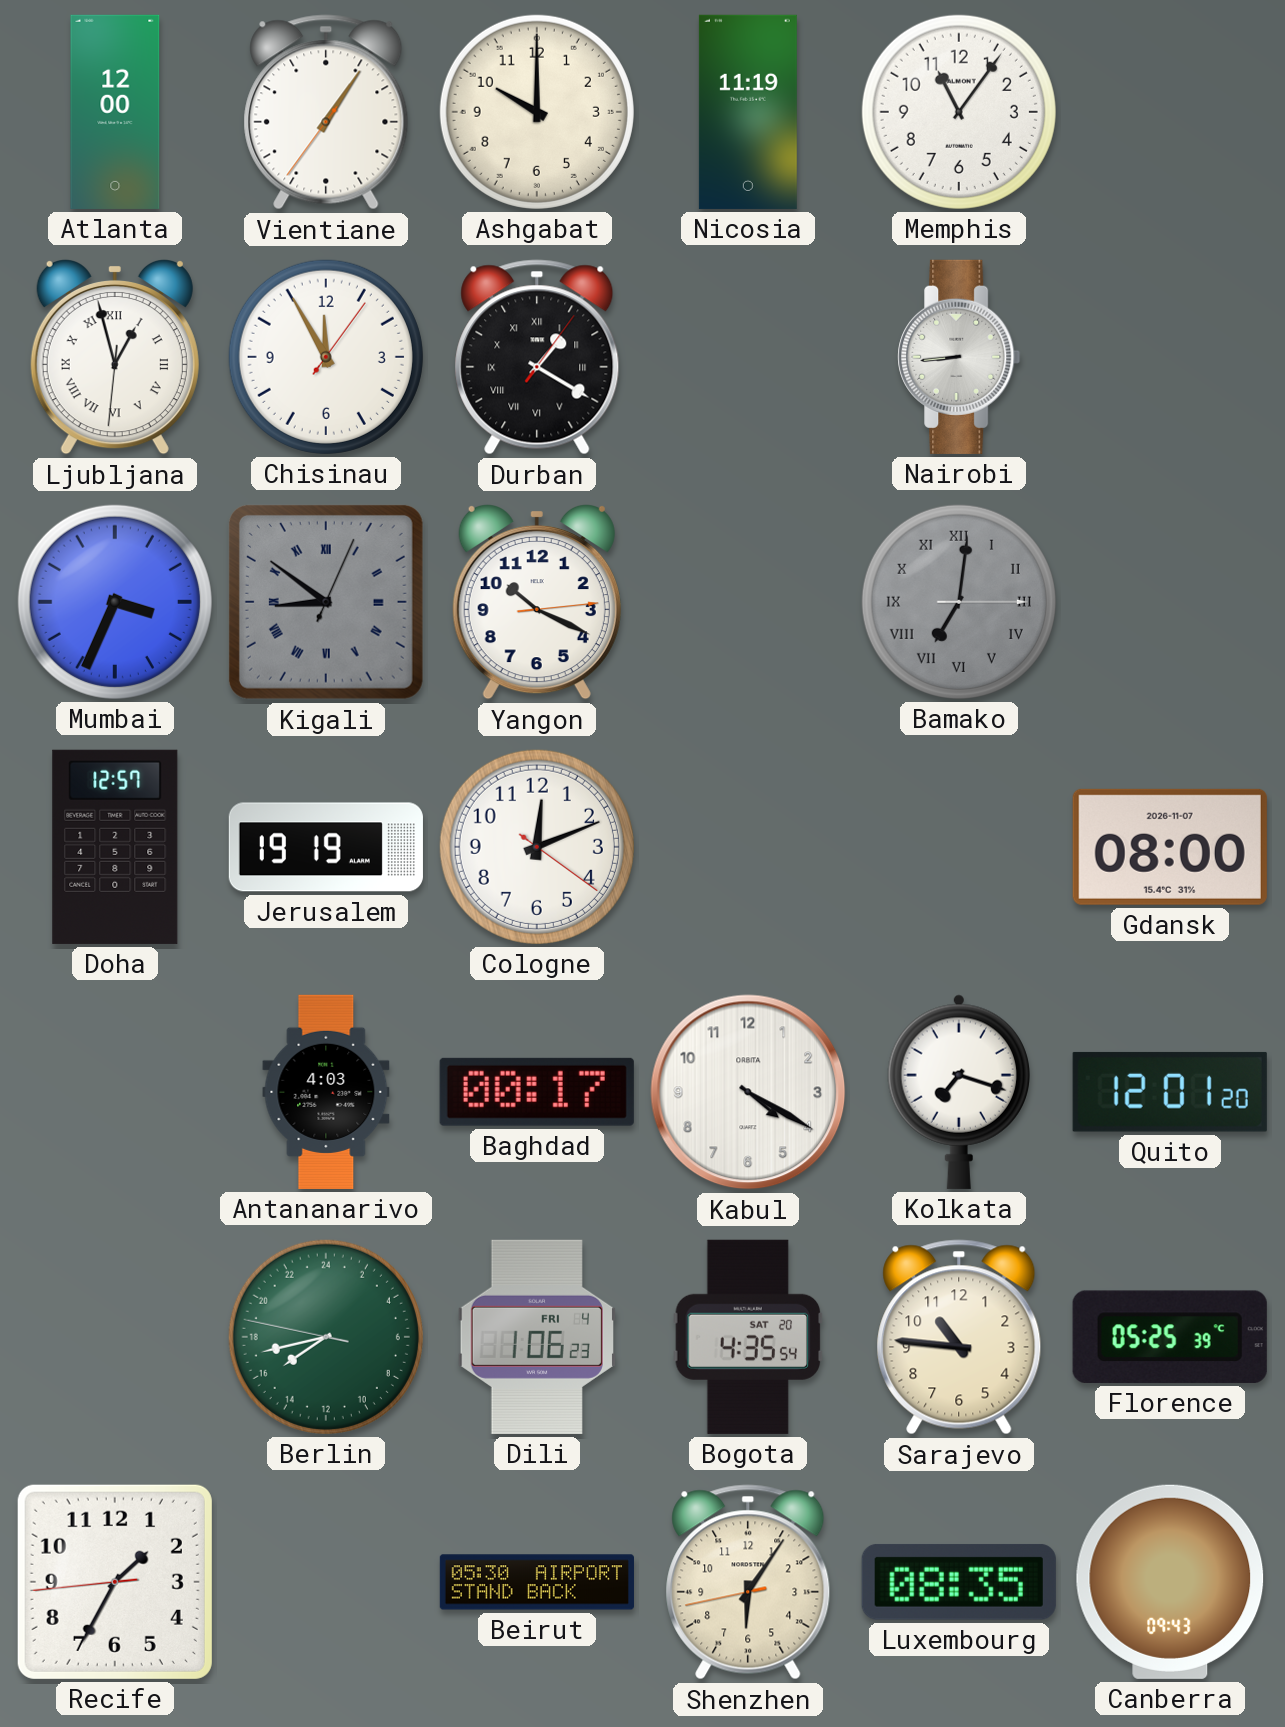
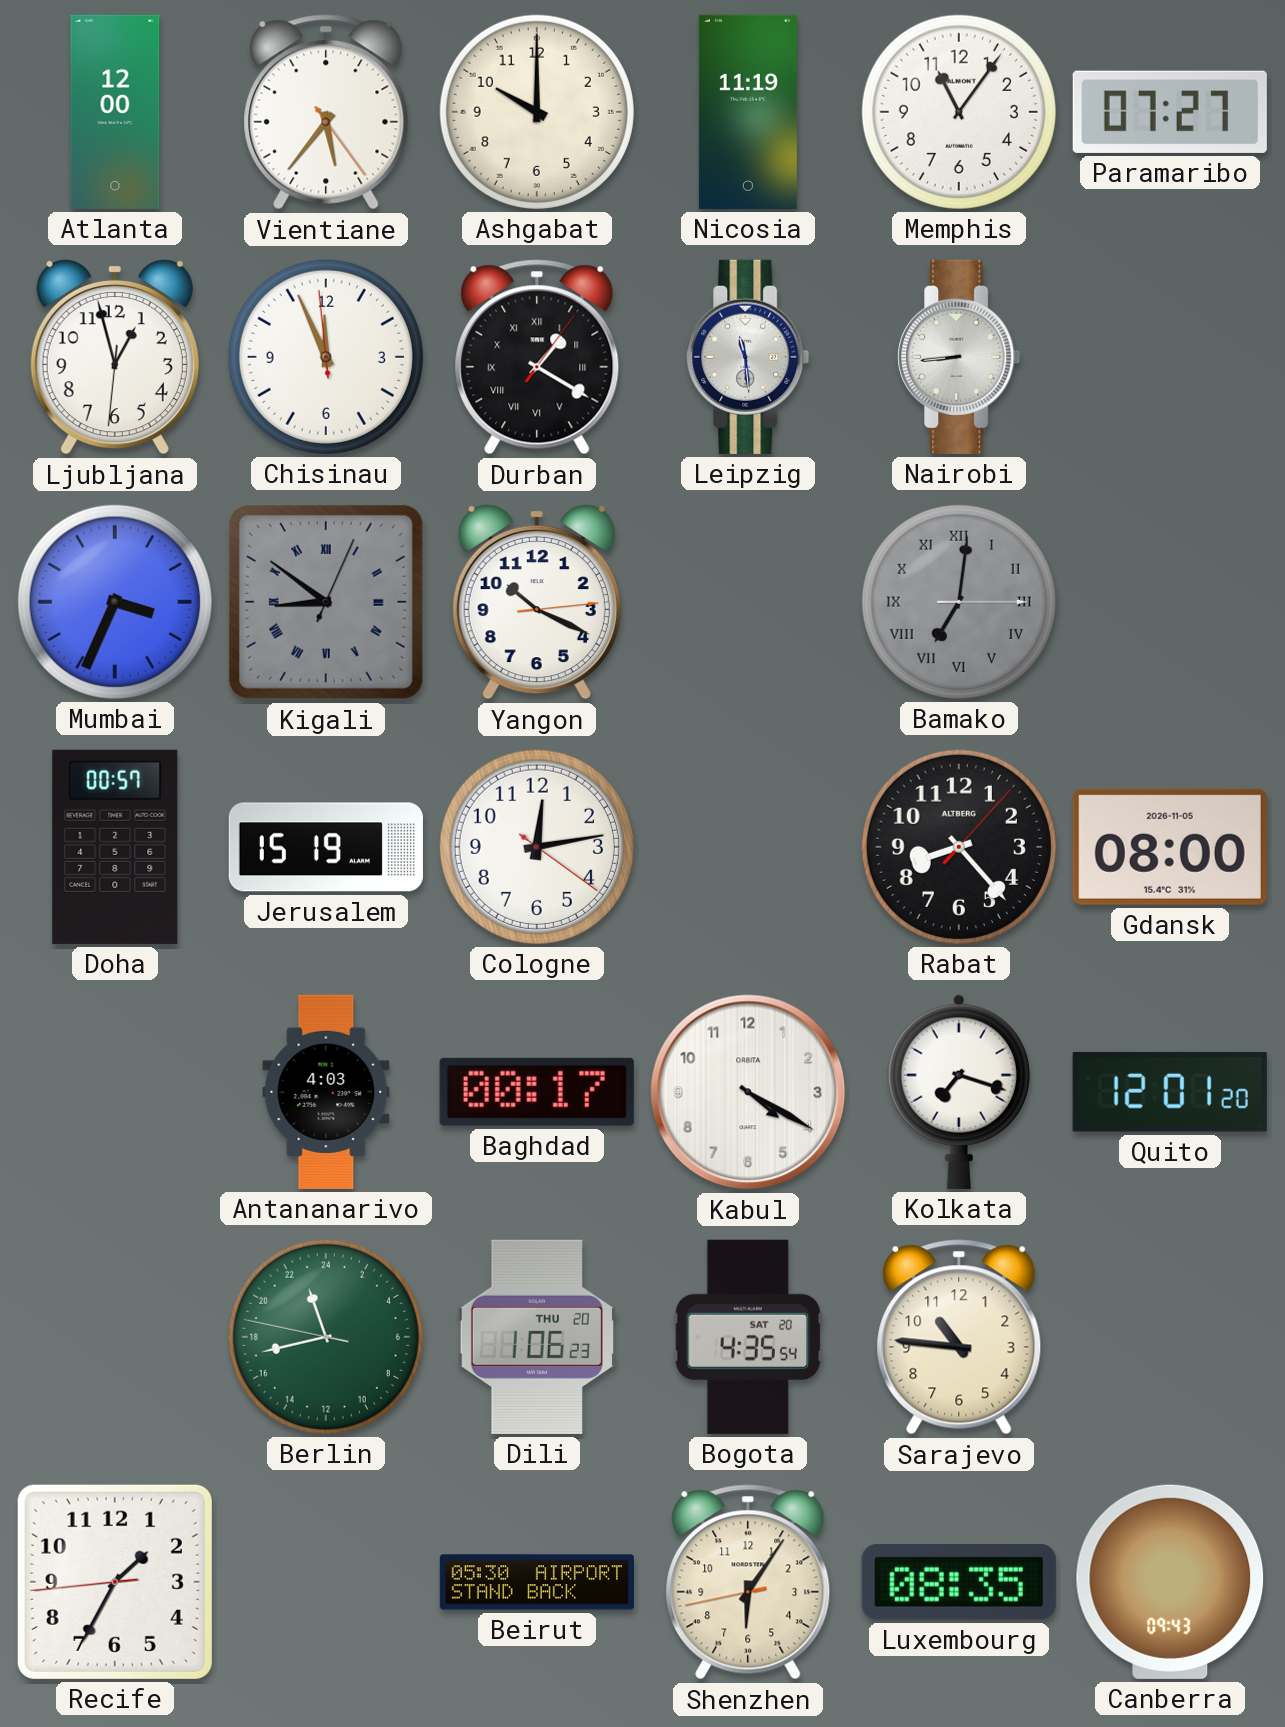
Vientiane: 1:05 -> 5:36
Paramaribo: none -> 07:27
Ljubljana numerals: Roman -> Arabic
Chisinau: 11:55:06 -> 11:55:59
Leipzig: none -> 11:29
Doha: 12:57 -> 00:57
Jerusalem: 19:19 -> 15:19
Cologne: 12:11 -> 12:13
Rabat: none -> 8:23
Gdansk date: 2026-11-07 -> 2026-11-05
Berlin: 15:42 -> 22:42
Dili date: FRI 4 -> THU 20
Florence: 05:25 -> none
